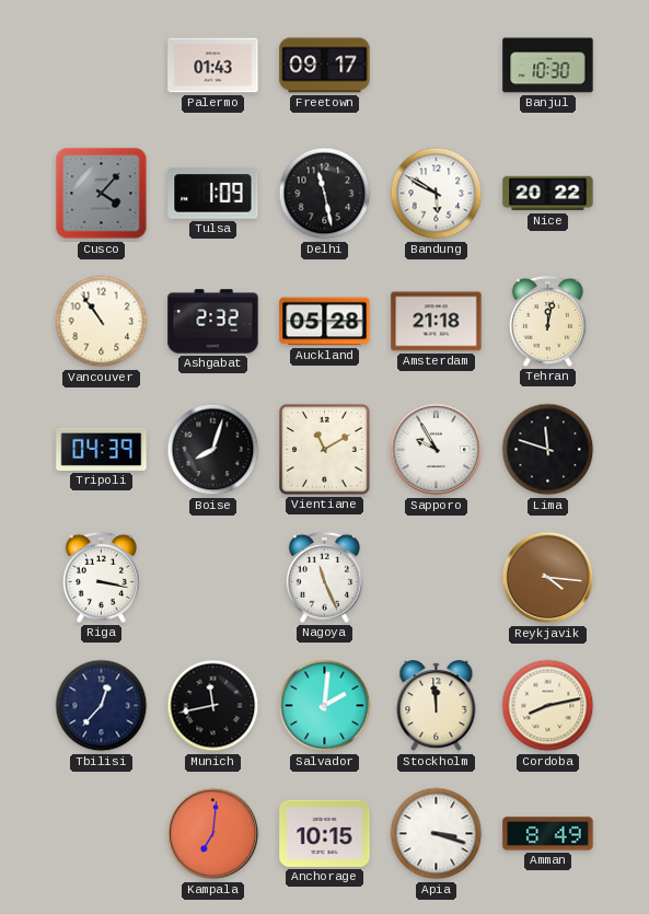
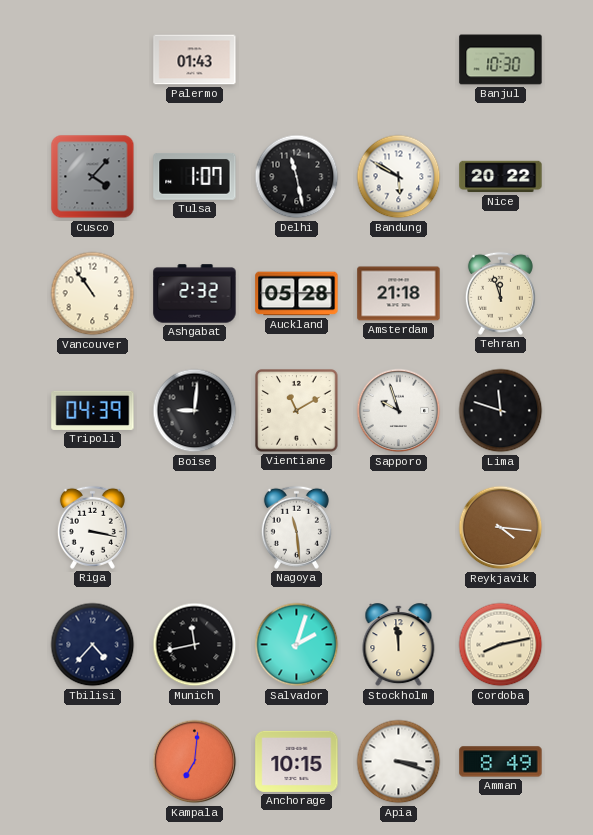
Freetown: 09:17 -> none
Tulsa: 1:09 -> 1:07
Tehran: 12:02 -> 11:57
Boise: 8:03 -> 9:01
Sapporo: 9:55 -> 9:57
Nagoya: 11:26 -> 11:29
Tbilisi: 12:37 -> 4:37
Salvador: 2:01 -> 2:03
